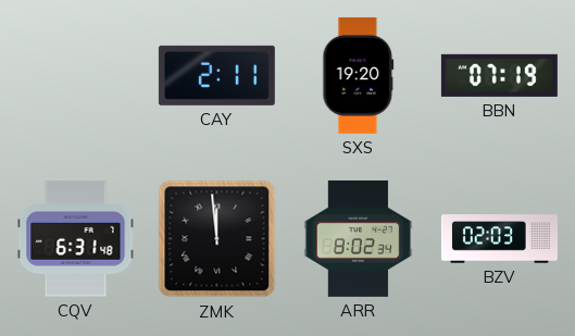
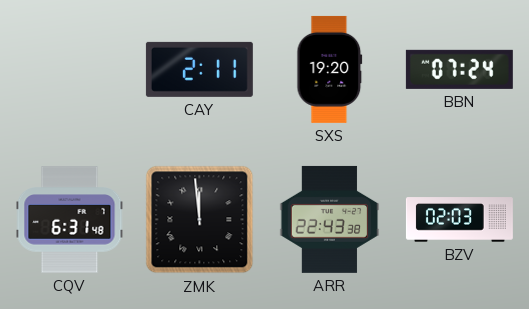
BBN: 07:19 -> 07:24
ARR: 8:02 -> 22:43
